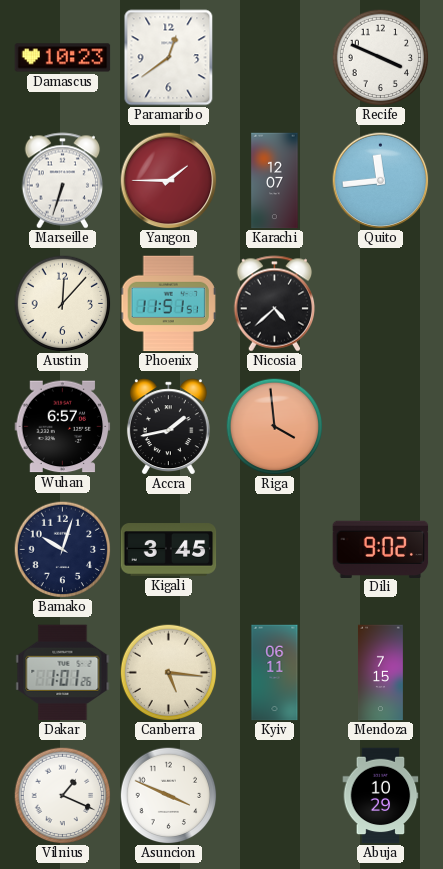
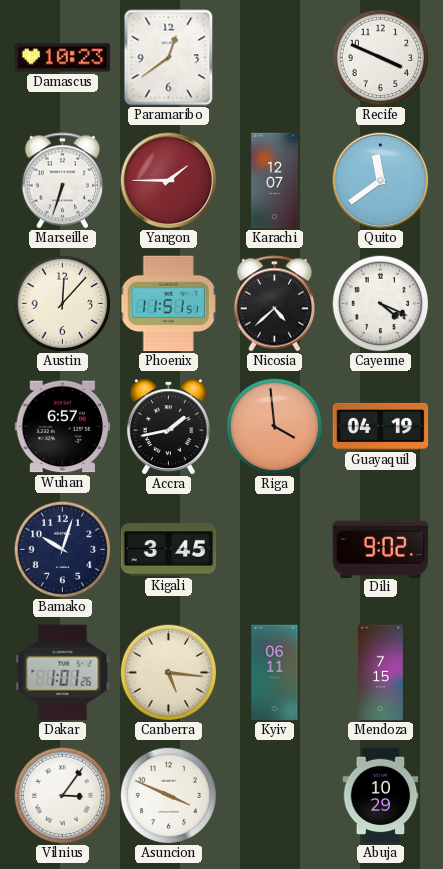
Quito: 11:44 -> 11:39
Cayenne: none -> 4:19
Guayaquil: none -> 04:19
Vilnius: 1:19 -> 3:06
